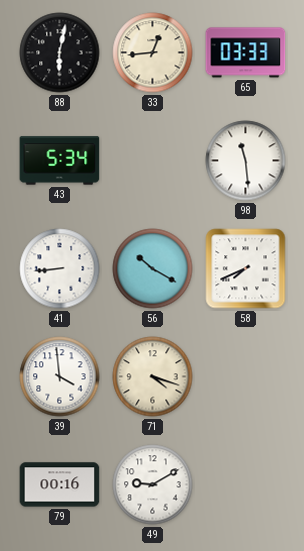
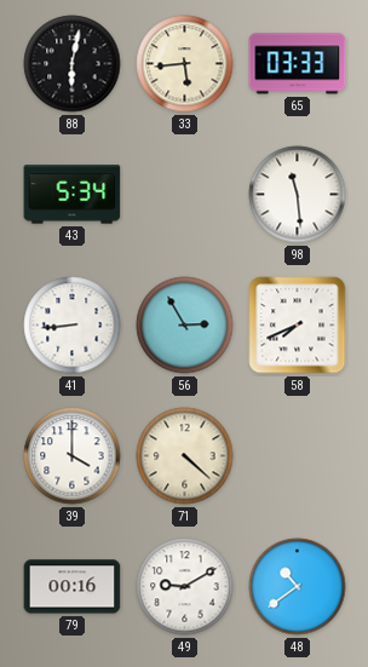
33: 12:44 -> 5:44
56: 10:20 -> 2:55
39: 3:59 -> 4:00
71: 4:18 -> 4:22
48: none -> 10:39
